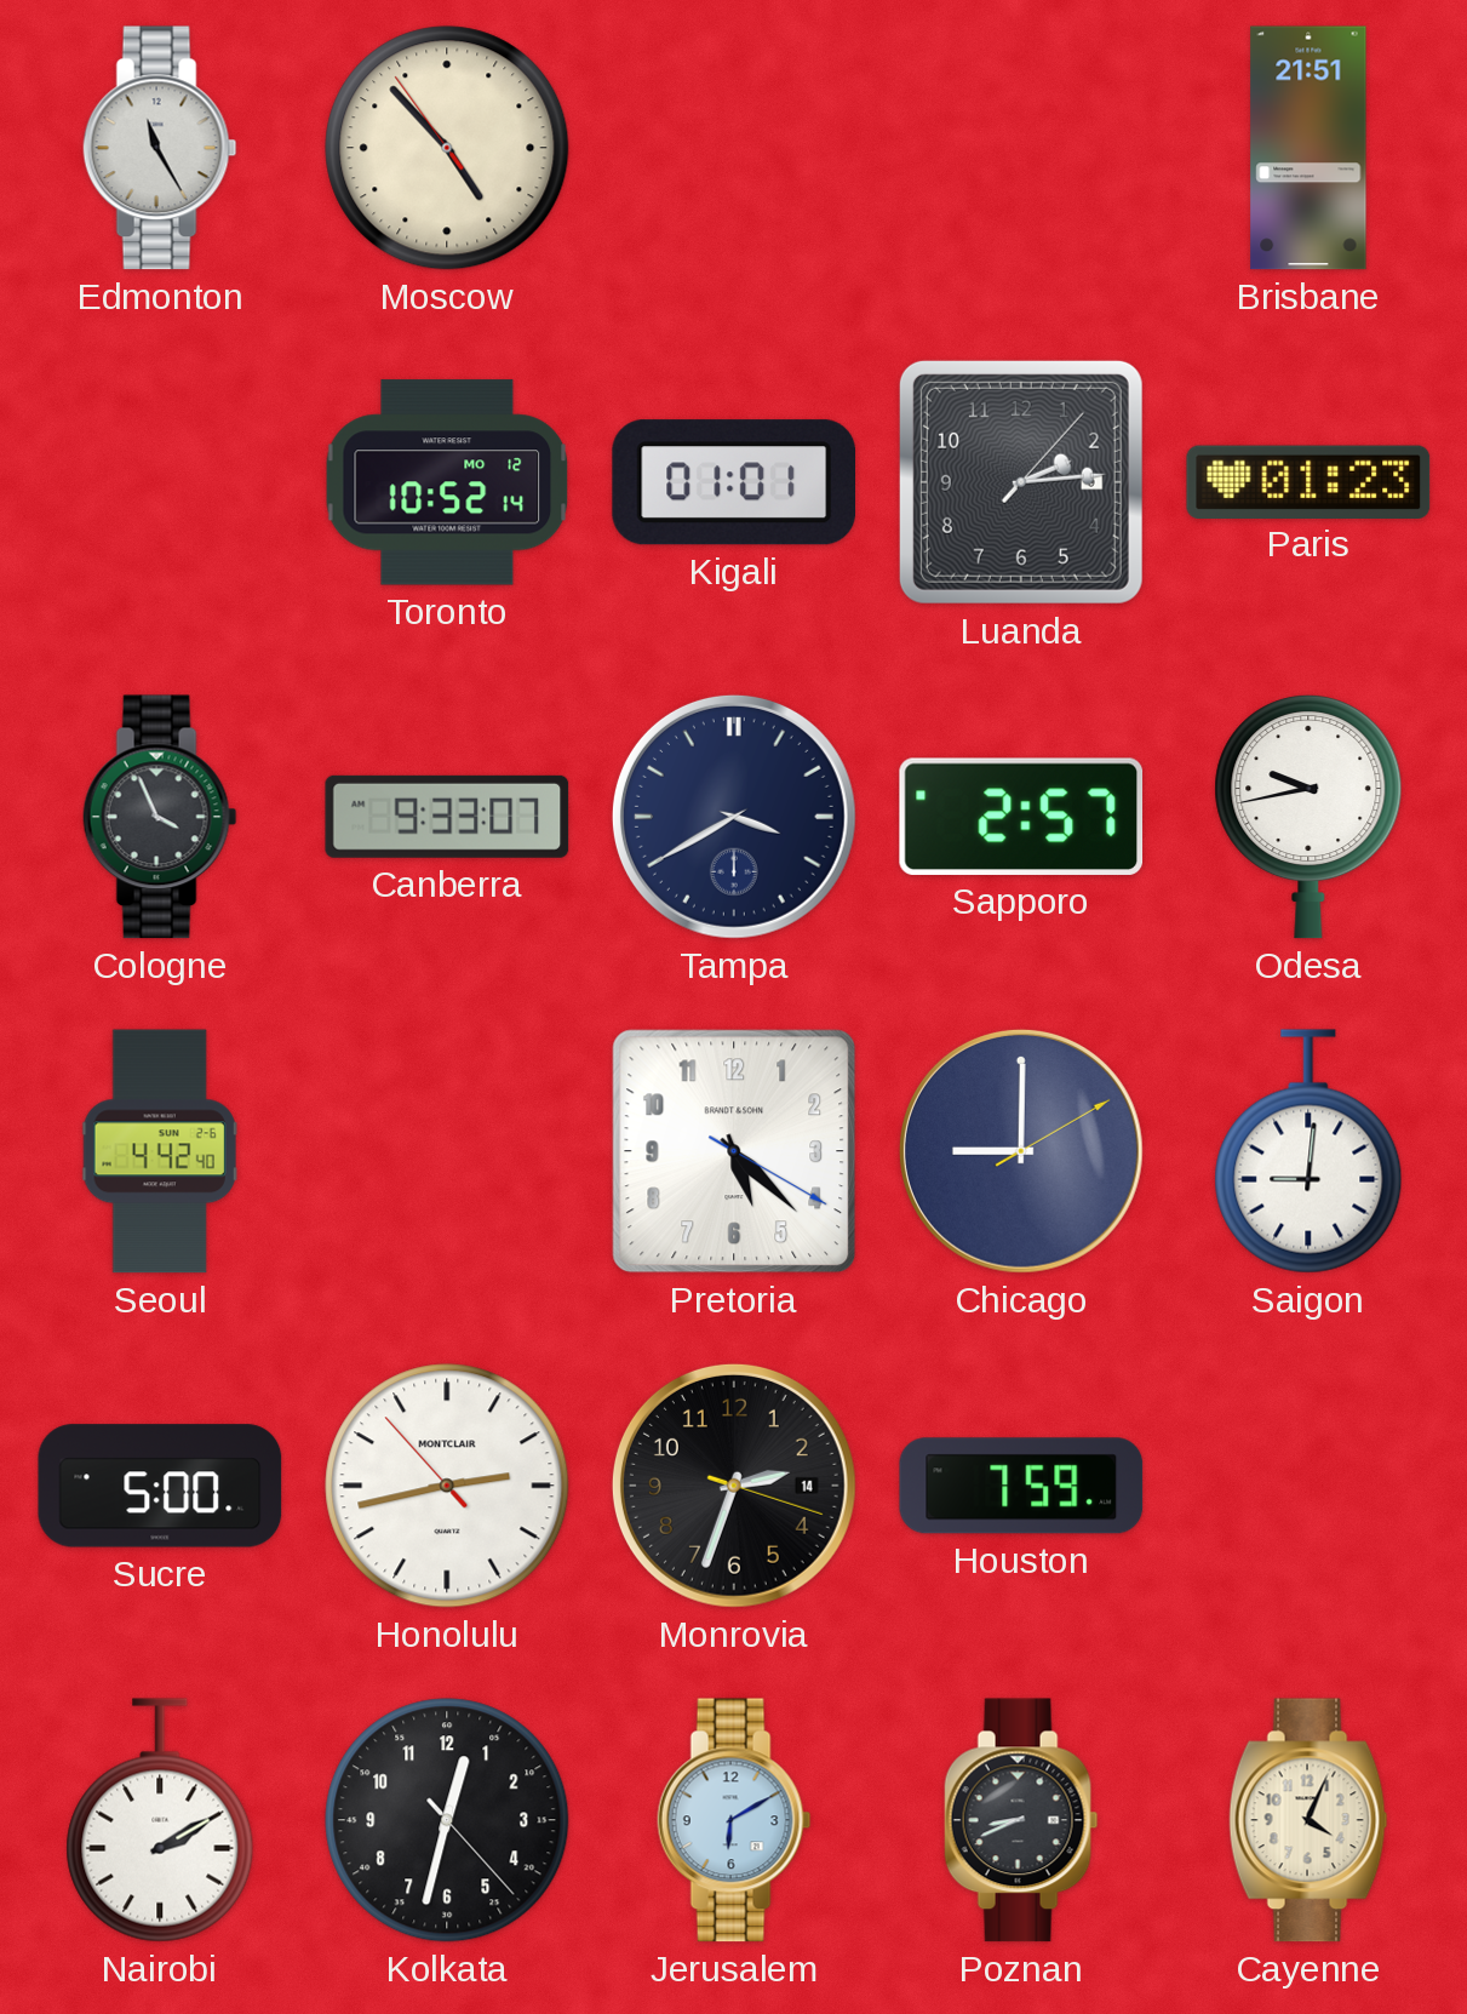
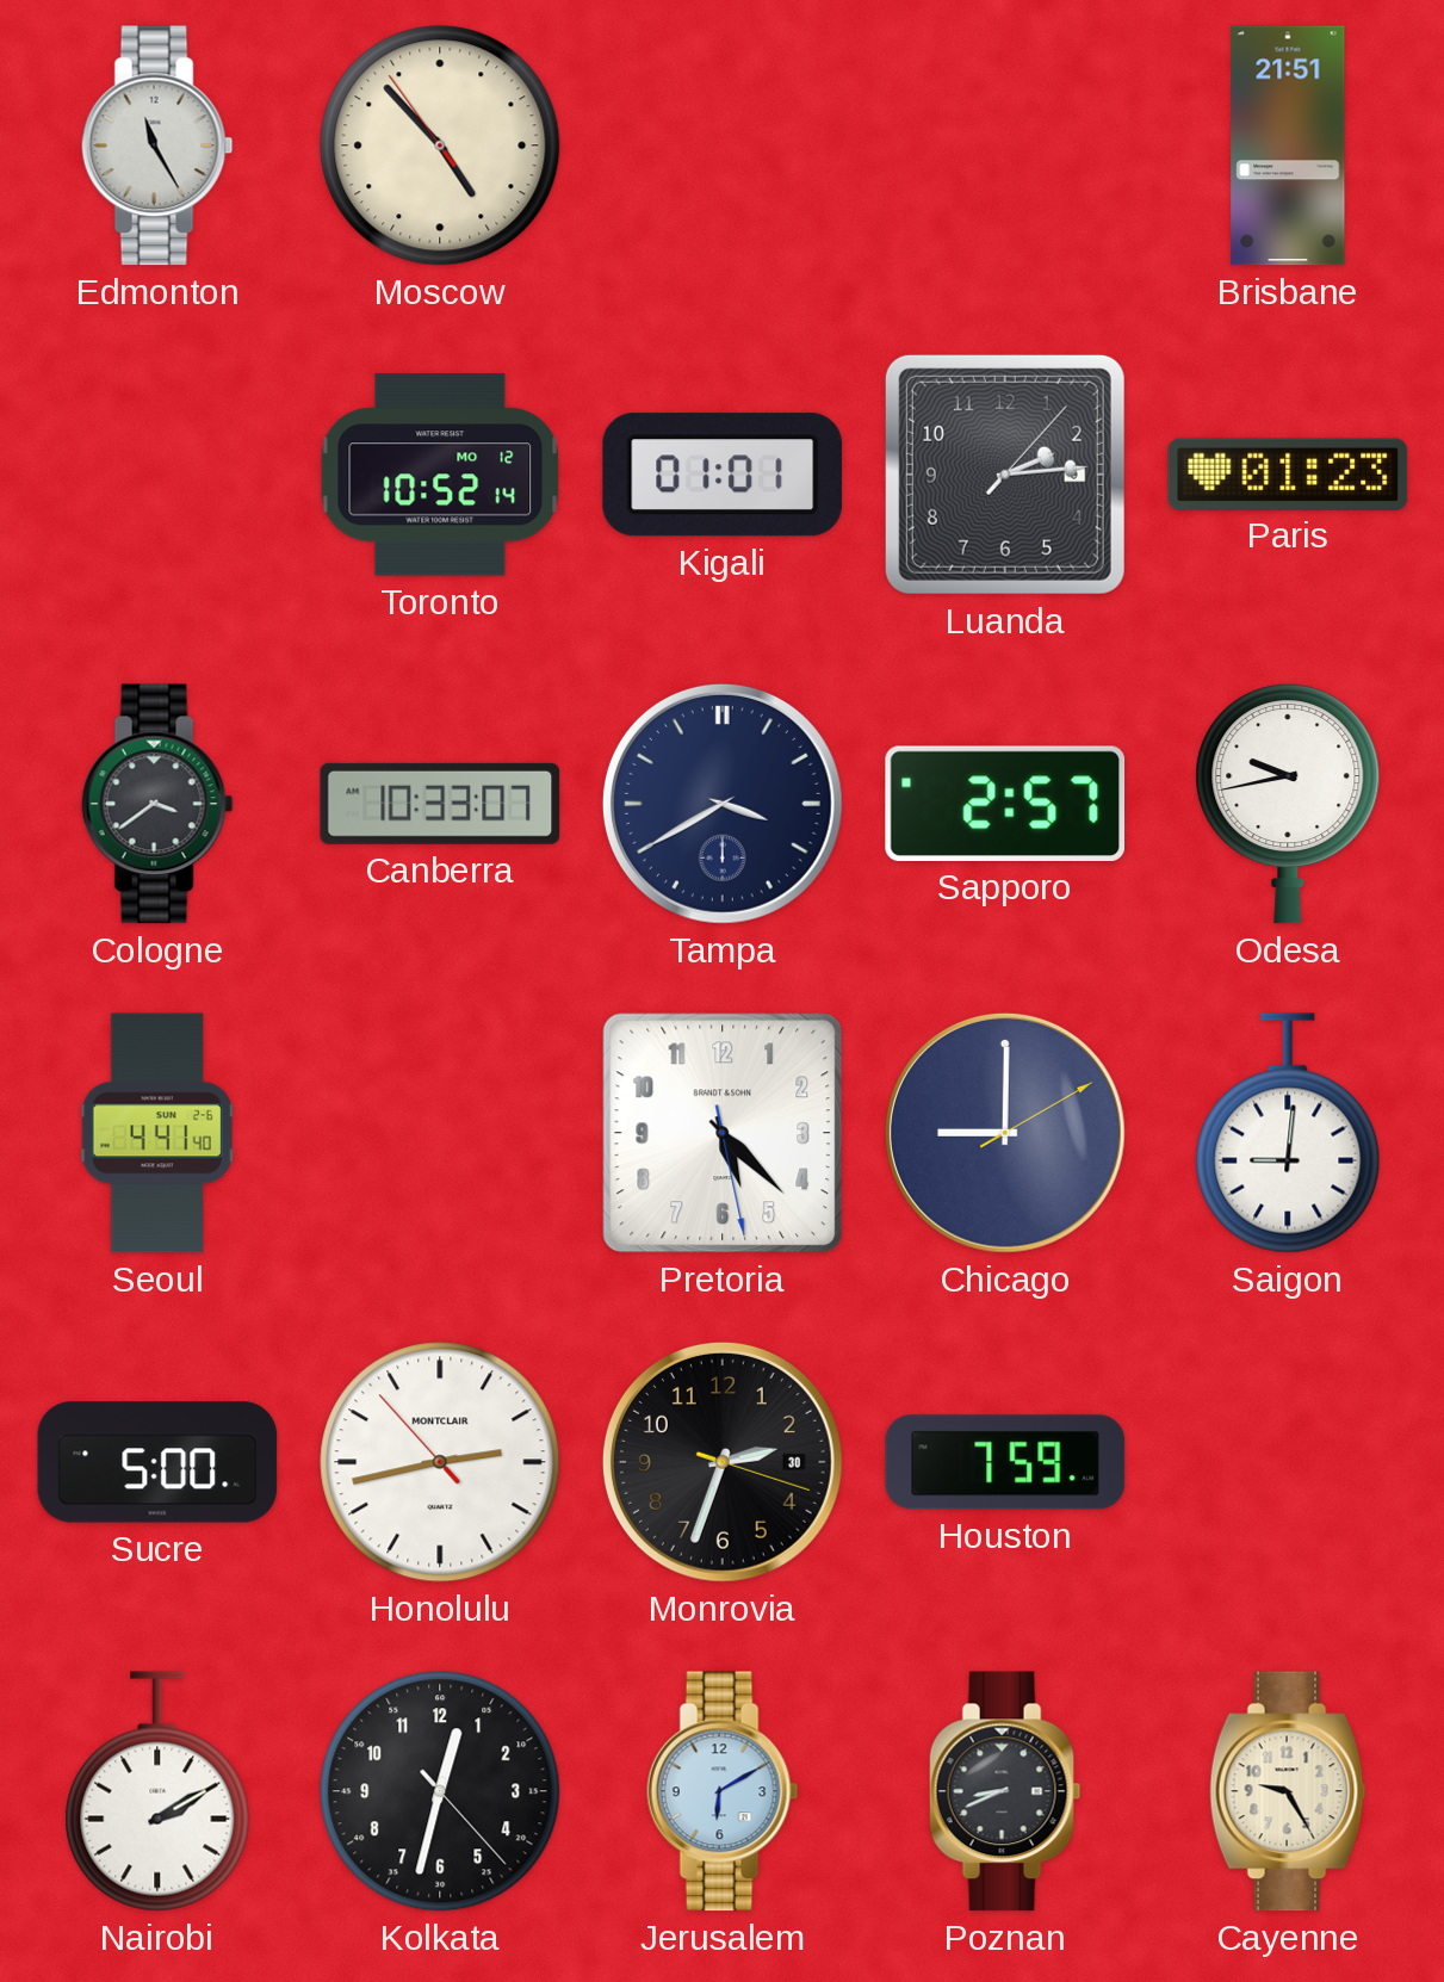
Cologne: 3:56 -> 3:39
Canberra: 9:33 -> 10:33
Seoul: 4:42 -> 4:41
Pretoria: 5:22:20 -> 5:22:28
Monrovia date: 14 -> 30
Cayenne: 4:04 -> 9:25
